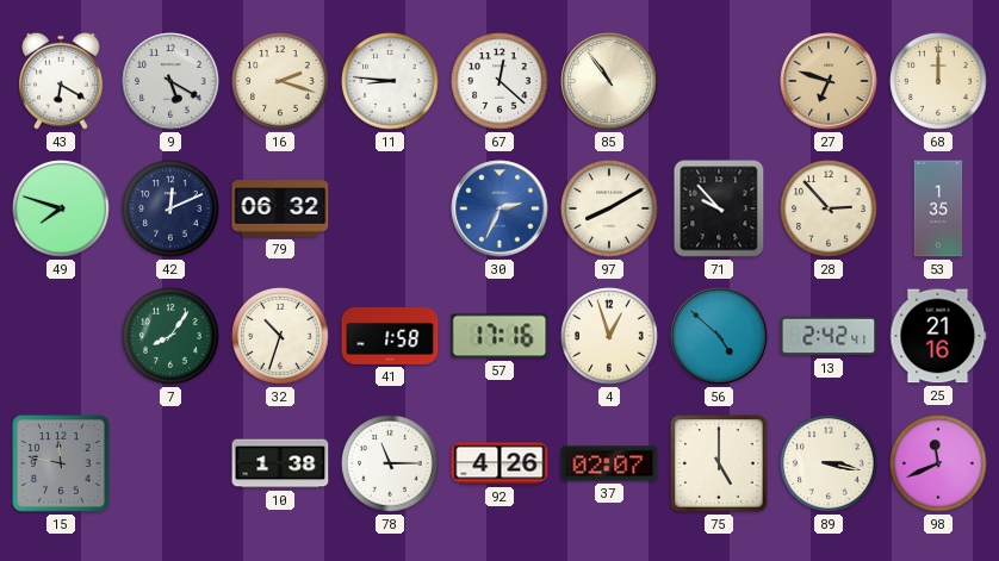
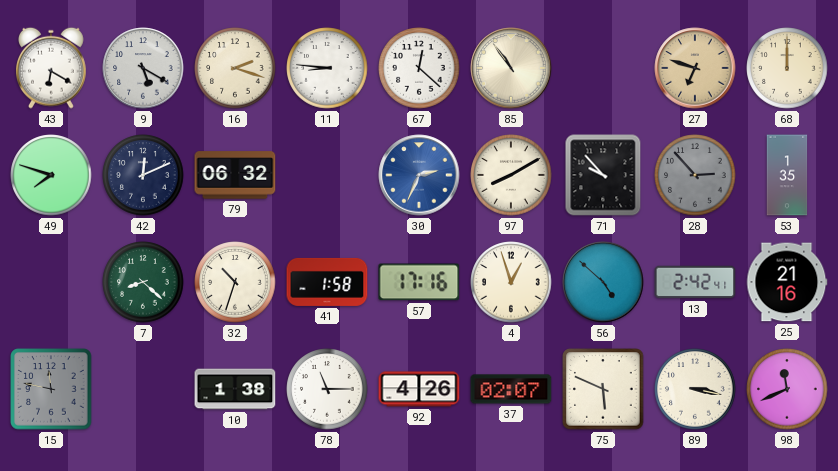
28 dial: cream -> grey
7: 8:06 -> 8:22
75: 5:00 -> 5:49
